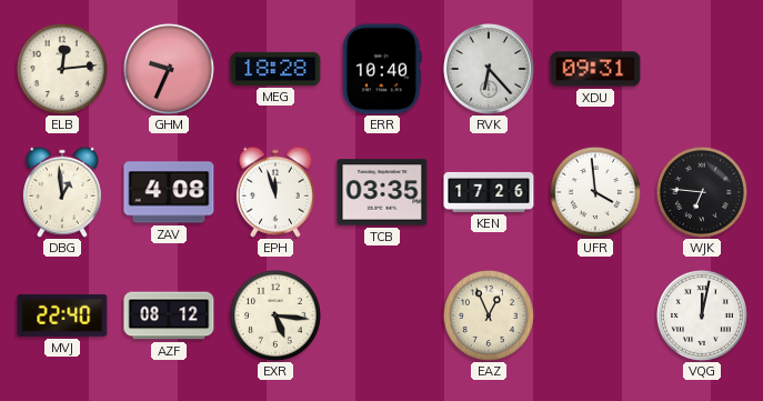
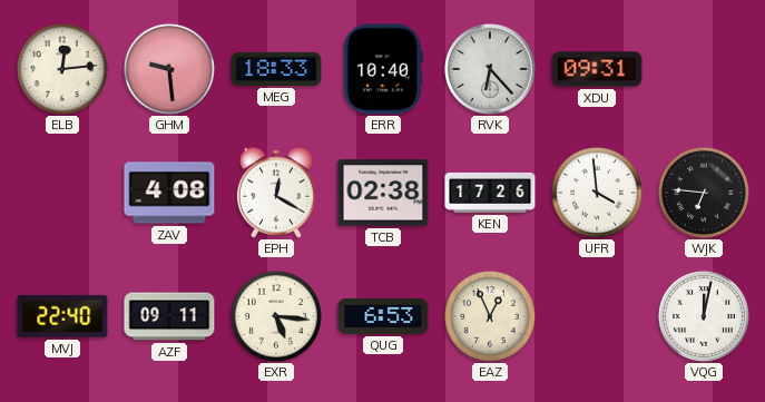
GHM: 9:34 -> 9:29
MEG: 18:28 -> 18:33
DBG: 12:59 -> none
EPH: 11:57 -> 12:20
TCB: 03:35 -> 02:38
AZF: 08:12 -> 09:11
QUG: none -> 6:53
